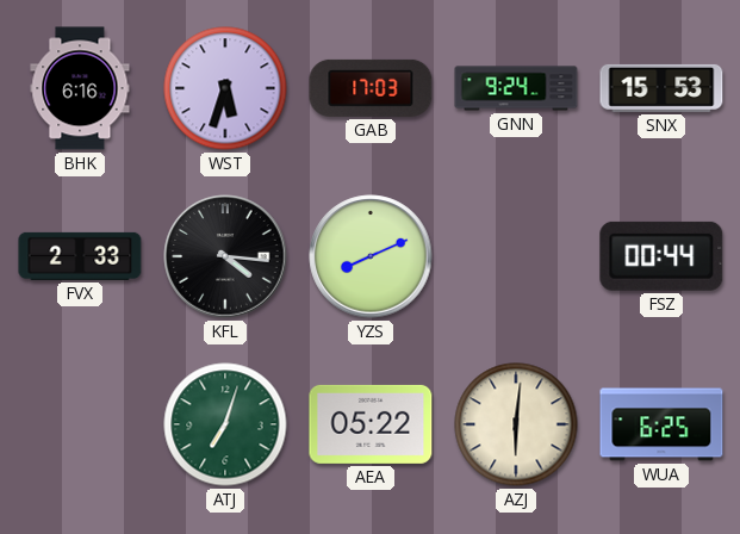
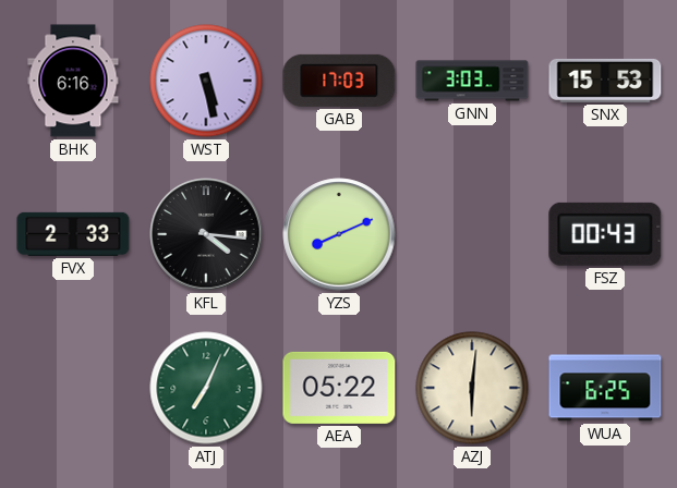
WST: 5:33 -> 5:28
GNN: 9:24 -> 3:03
FSZ: 00:44 -> 00:43
ATJ: 7:03 -> 7:04
